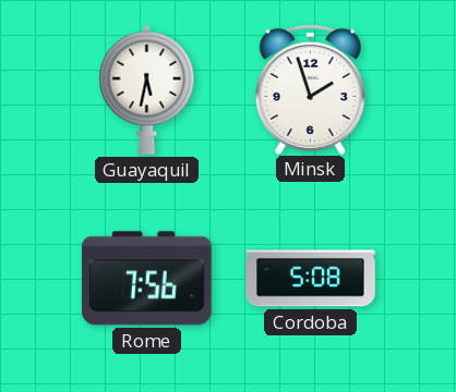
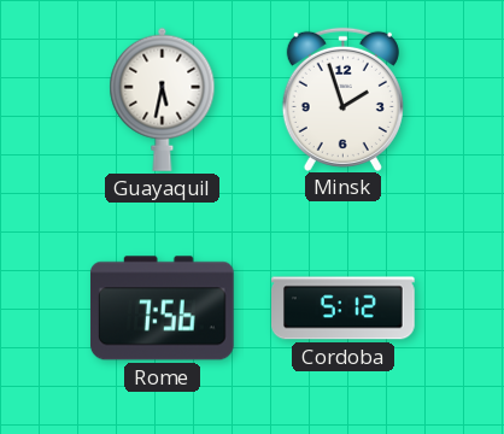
Cordoba: 5:08 -> 5:12
